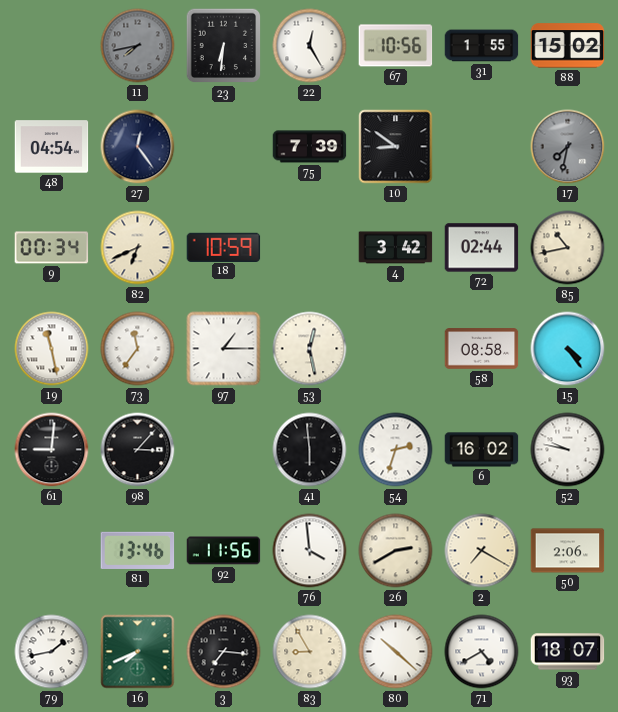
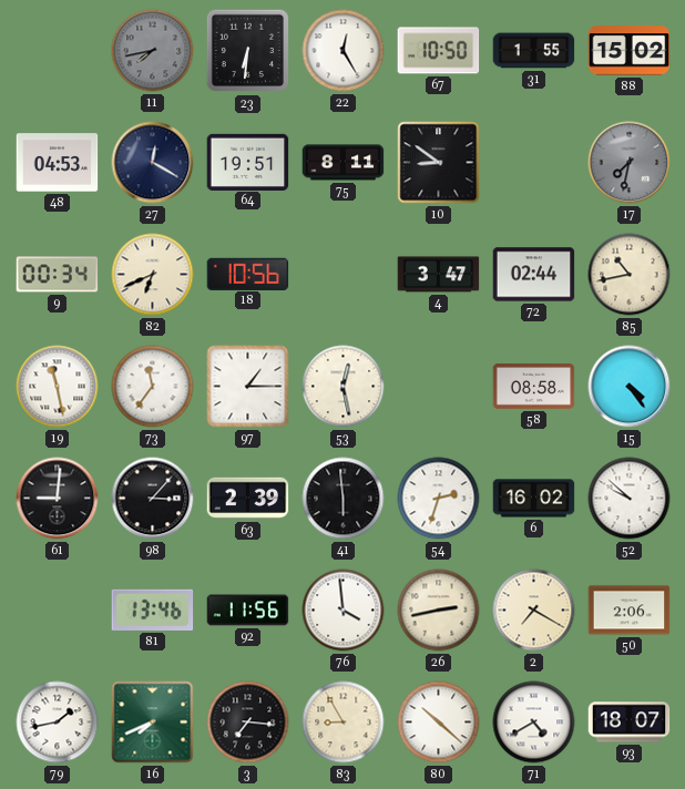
67: 10:56 -> 10:50
48: 04:54 -> 04:53
27: 12:24 -> 12:20
64: none -> 19:51
75: 7:39 -> 8:11
18: 10:59 -> 10:56
4: 3:42 -> 3:47
63: none -> 2:39
52: 9:47 -> 9:52
26: 2:40 -> 2:43
